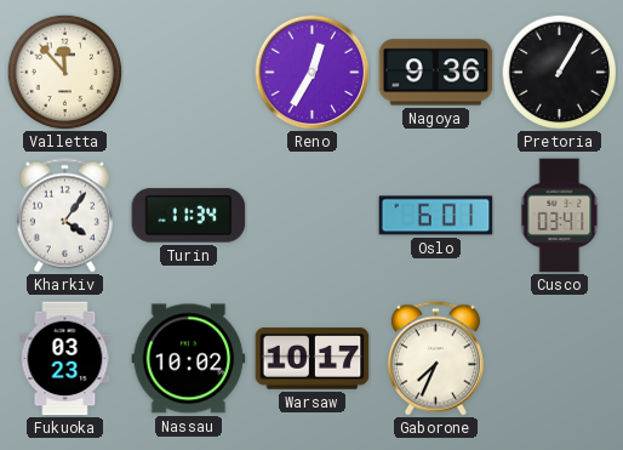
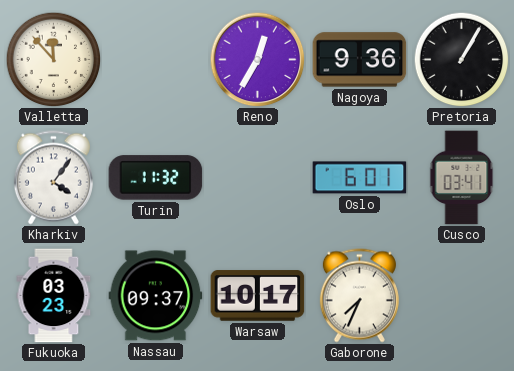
Turin: 11:34 -> 11:32
Nassau: 10:02 -> 09:37
